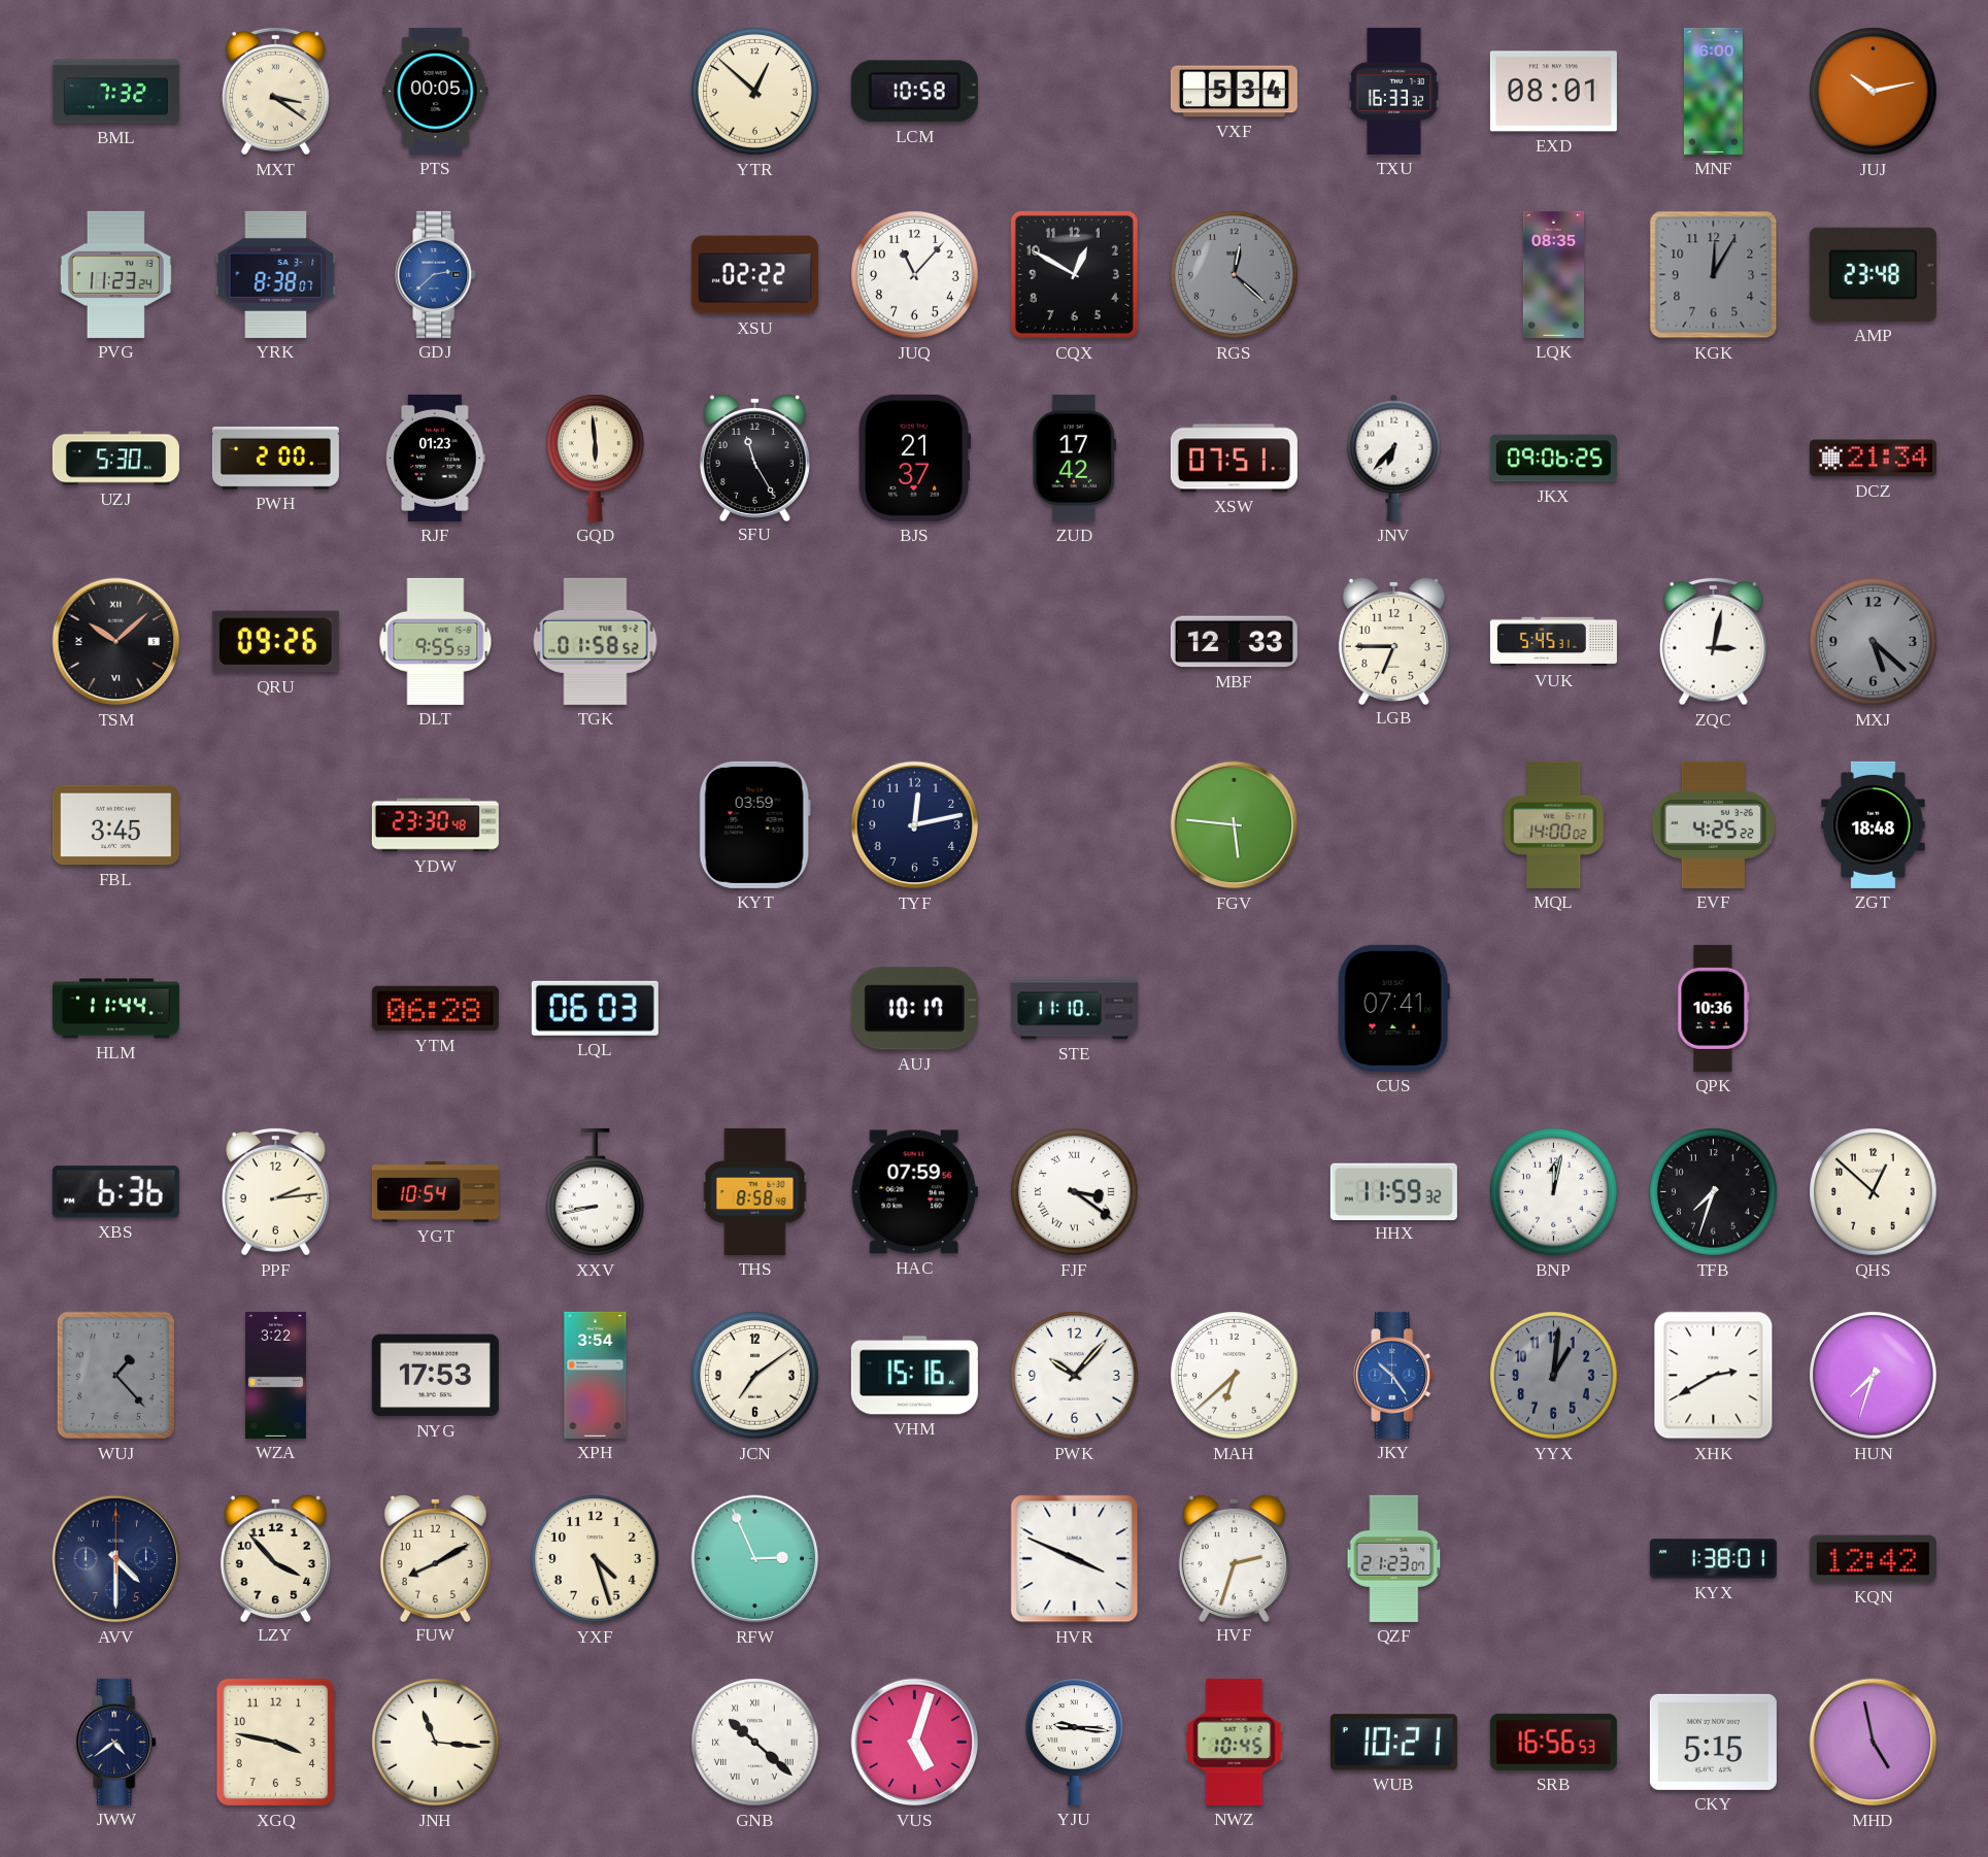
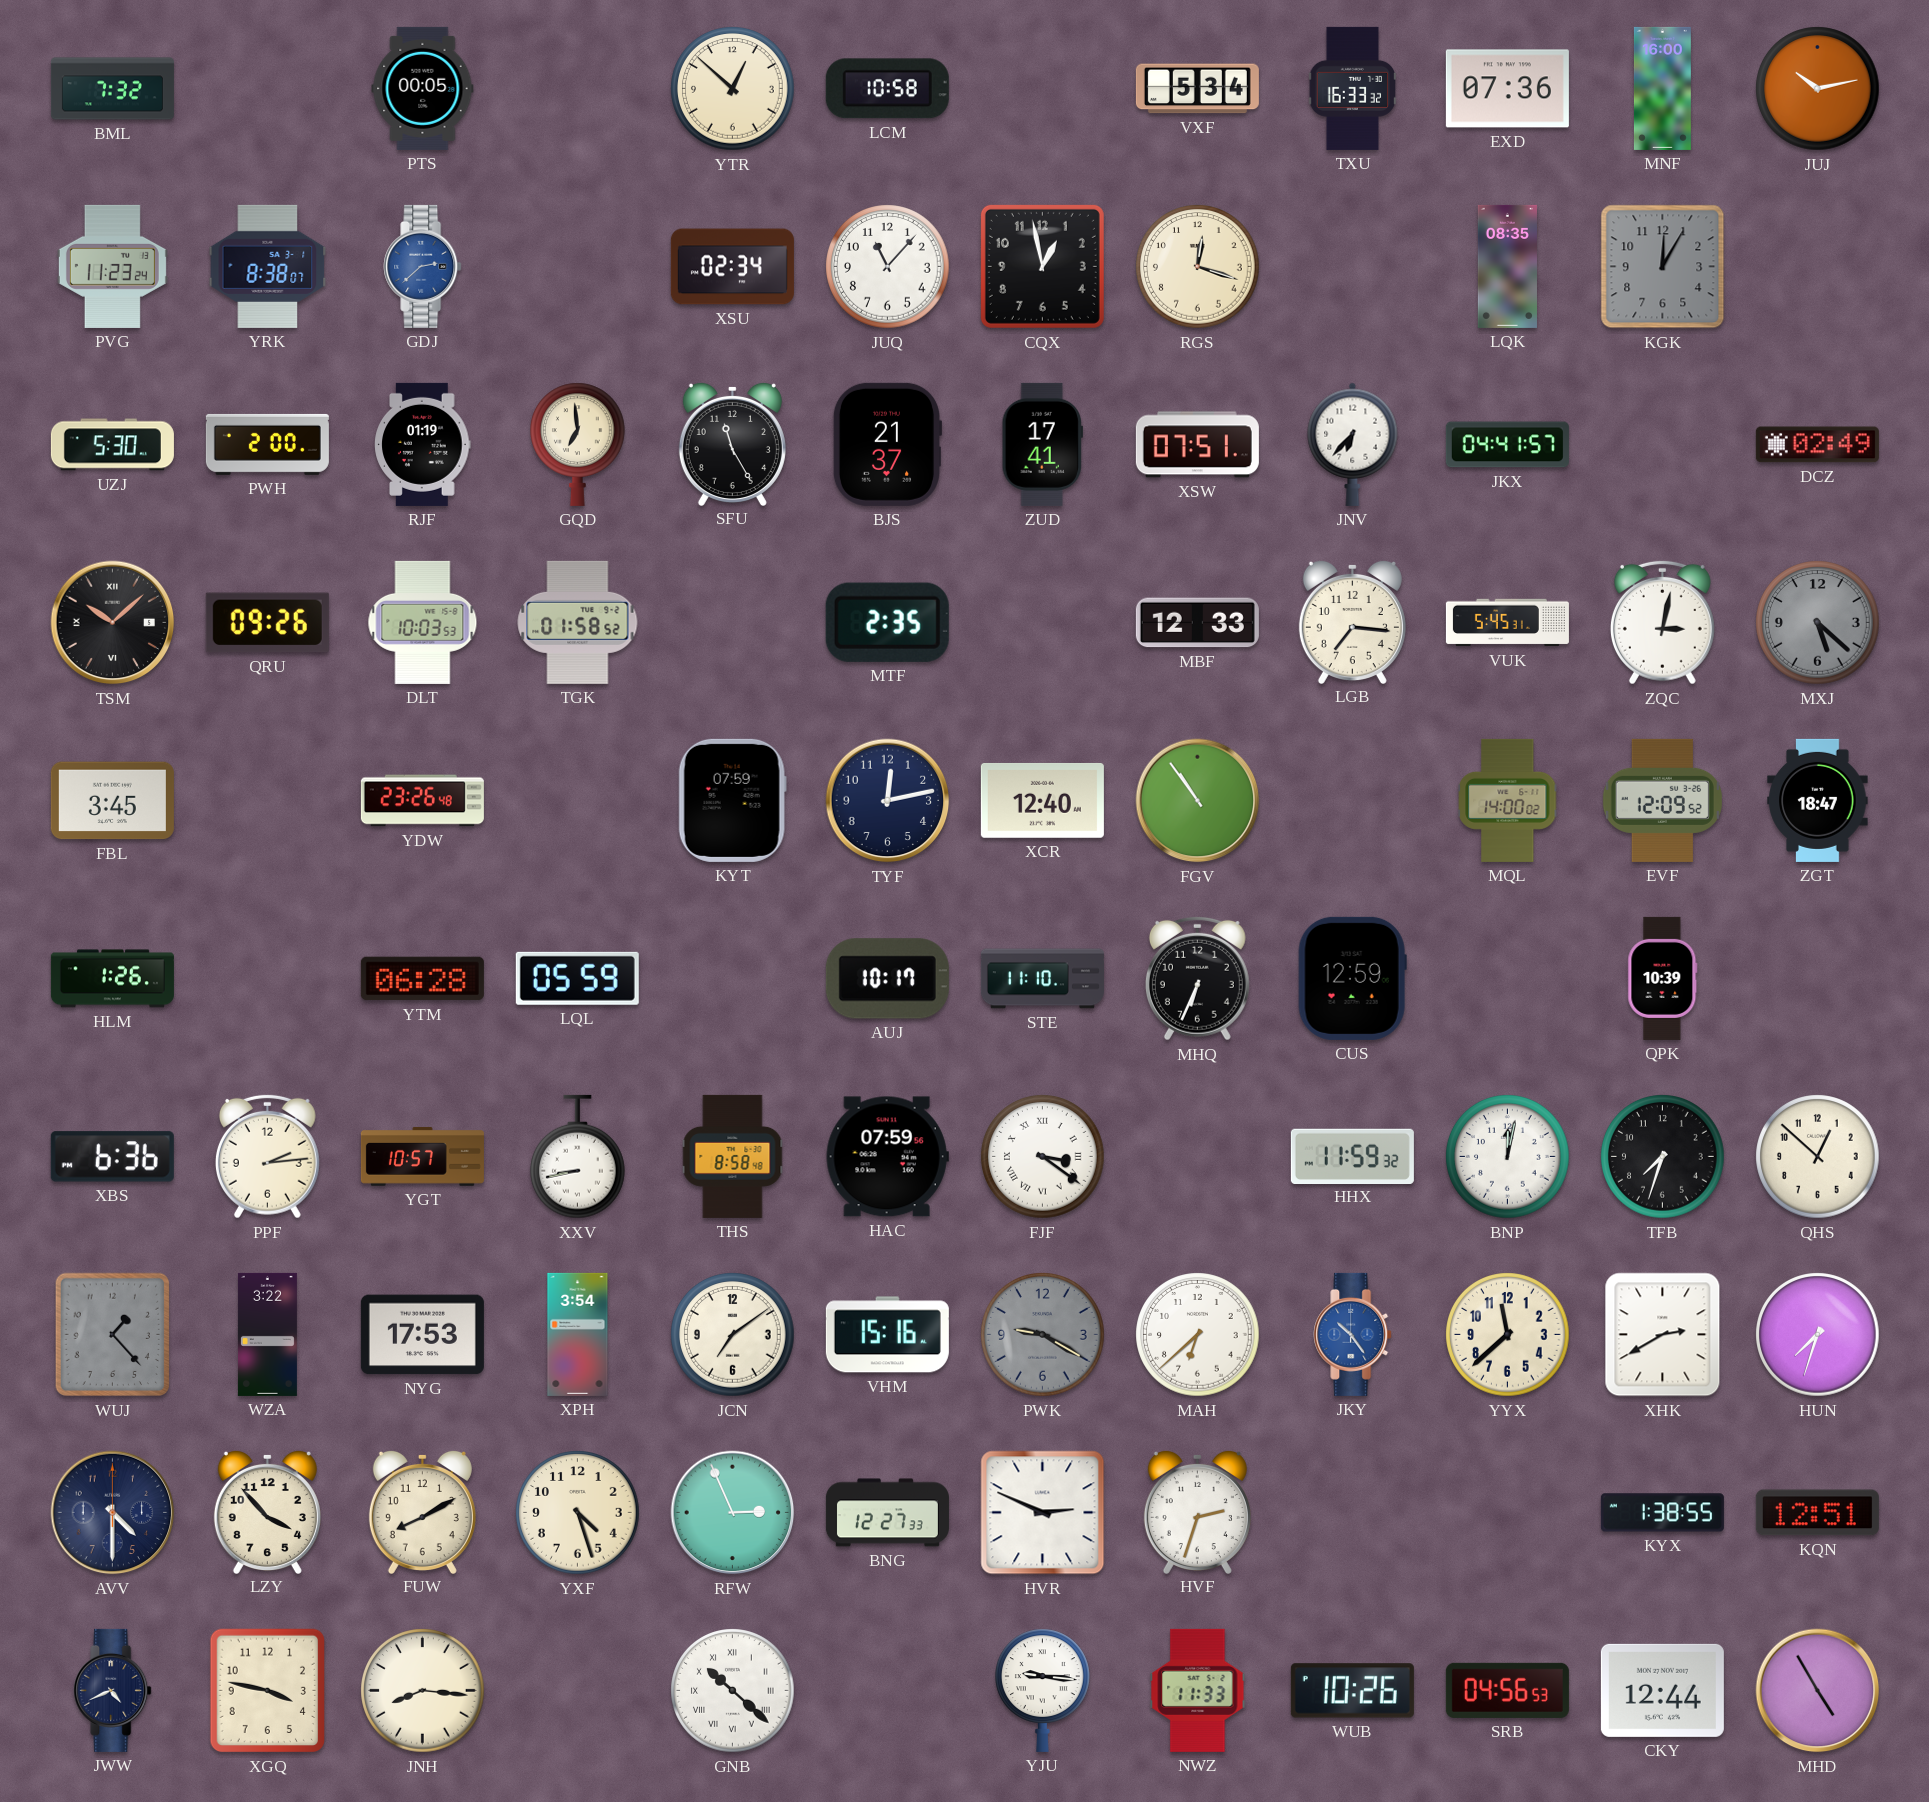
MXT: 3:21 -> none
EXD: 08:01 -> 07:36
XSU: 02:22 -> 02:34
CQX: 12:50 -> 12:58
RGS: 12:22 -> 12:18
RGS dial: grey -> cream
AMP: 23:48 -> none
RJF: 01:23 -> 01:19
GQD: 5:59 -> 6:59
ZUD: 17:42 -> 17:41
JKX: 09:06 -> 04:41
DCZ: 21:34 -> 02:49
DLT: 9:55 -> 10:03
MTF: none -> 2:35
LGB: 6:45 -> 7:16
YDW: 23:30 -> 23:26
KYT: 03:59 -> 07:59
XCR: none -> 12:40
FGV: 5:46 -> 10:54
EVF: 4:25 -> 12:09
ZGT: 18:48 -> 18:47
HLM: 11:44 -> 1:26
LQL: 06:03 -> 05:59
MHQ: none -> 6:34
CUS: 07:41 -> 12:59
QPK: 10:36 -> 10:39
YGT: 10:54 -> 10:57
PWK: 10:07 -> 9:20
PWK dial: white -> grey
YYX: 1:01 -> 11:38
YYX dial: grey -> cream
BNG: none -> 12:27
HVR: 3:49 -> 2:49
QZF: 21:23 -> none
KYX: 1:38:01 -> 1:38:55
KQN: 12:42 -> 12:51
JWW: 4:39 -> 4:41
JNH: 11:16 -> 8:16
VUS: 5:03 -> none
NWZ: 10:45 -> 11:33
WUB: 10:21 -> 10:26
SRB: 16:56 -> 04:56
CKY: 5:15 -> 12:44
MHD: 4:58 -> 4:55
